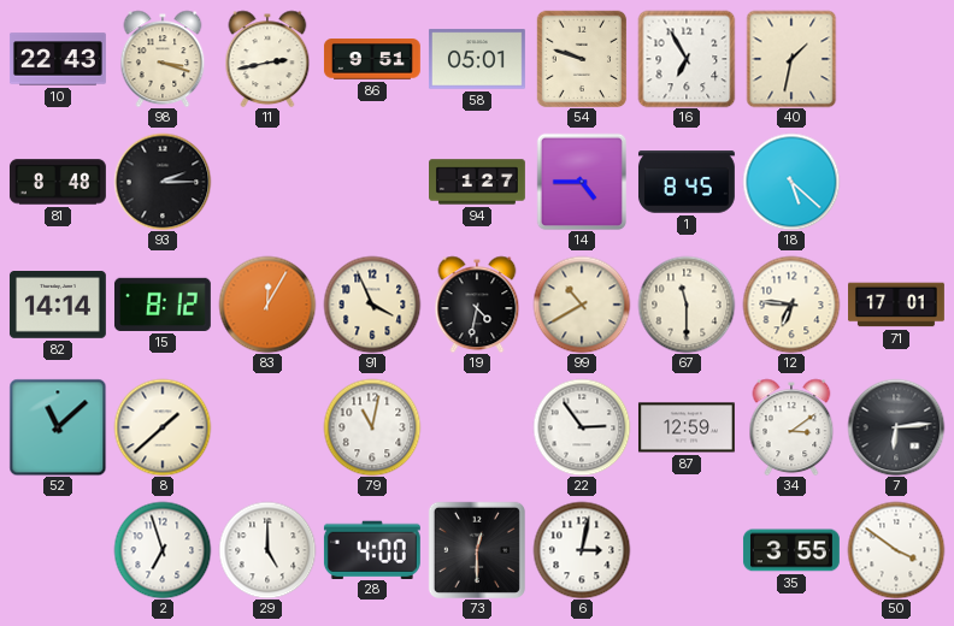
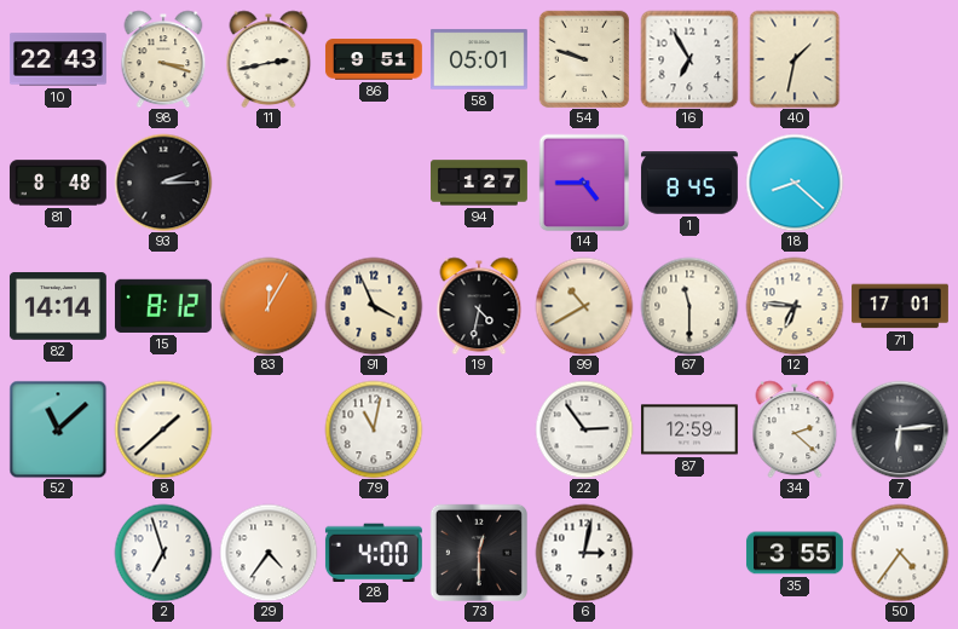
18: 5:22 -> 8:22
34: 3:09 -> 2:22
29: 5:00 -> 4:36
50: 3:51 -> 4:36
